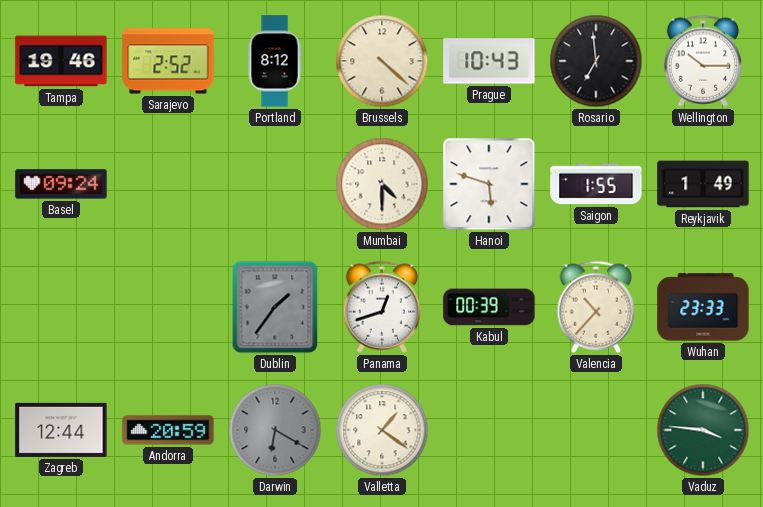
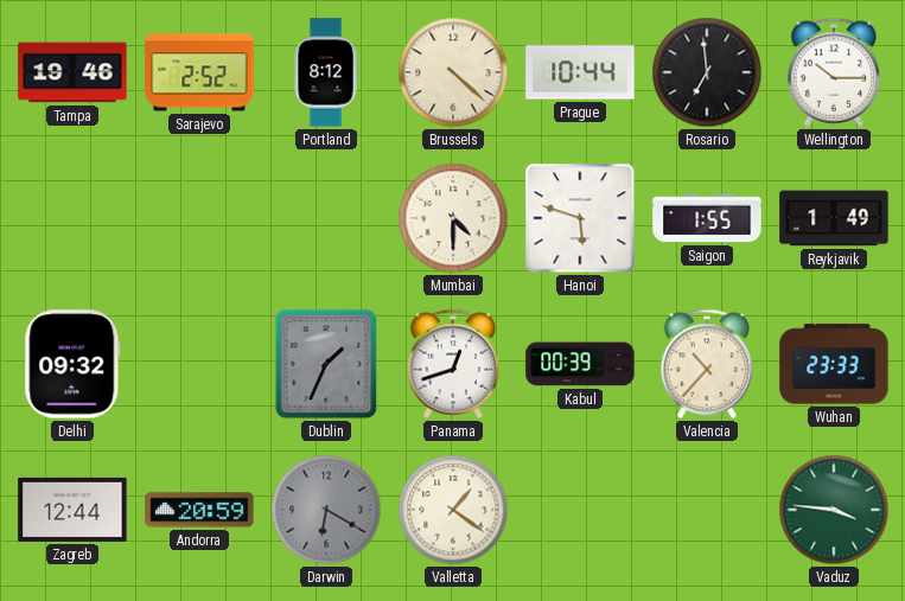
Prague: 10:43 -> 10:44
Basel: 09:24 -> none
Delhi: none -> 09:32
Dublin: 1:36 -> 1:34
